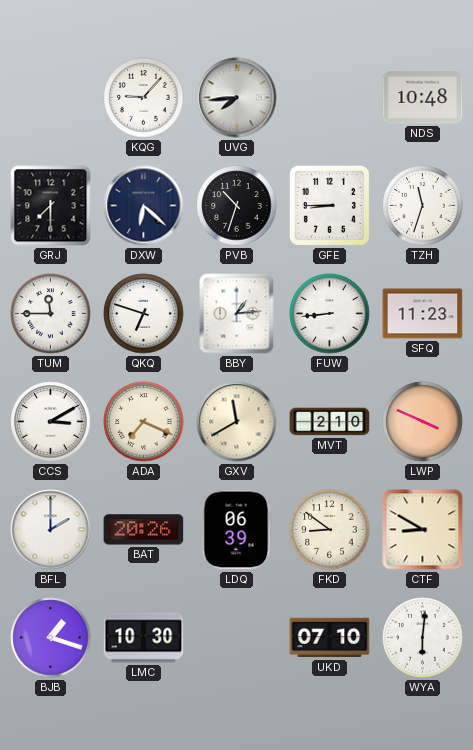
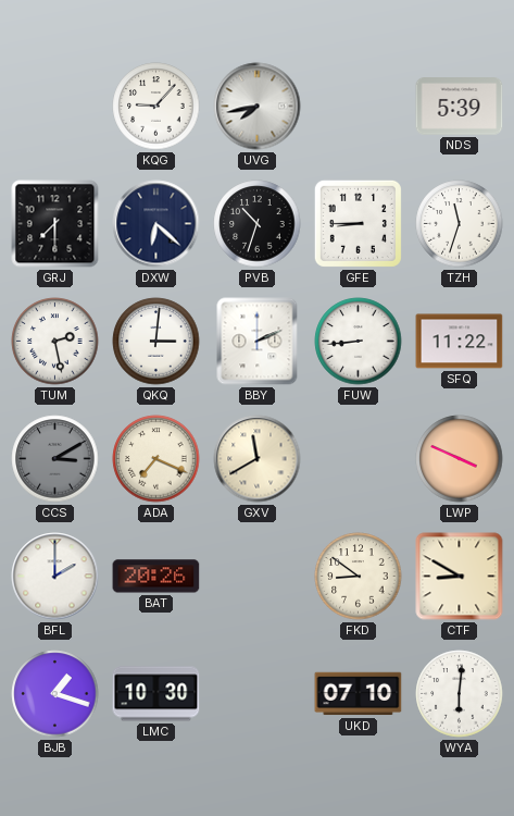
UVG: 7:44 -> 7:43
NDS: 10:48 -> 5:39
TUM: 11:45 -> 2:28
QKQ: 6:48 -> 3:01
BBY: 1:14 -> 2:11
SFQ: 11:23 -> 11:22
CCS dial: white -> grey
MVT: 2:10 -> none
LDQ: 06:39 -> none
